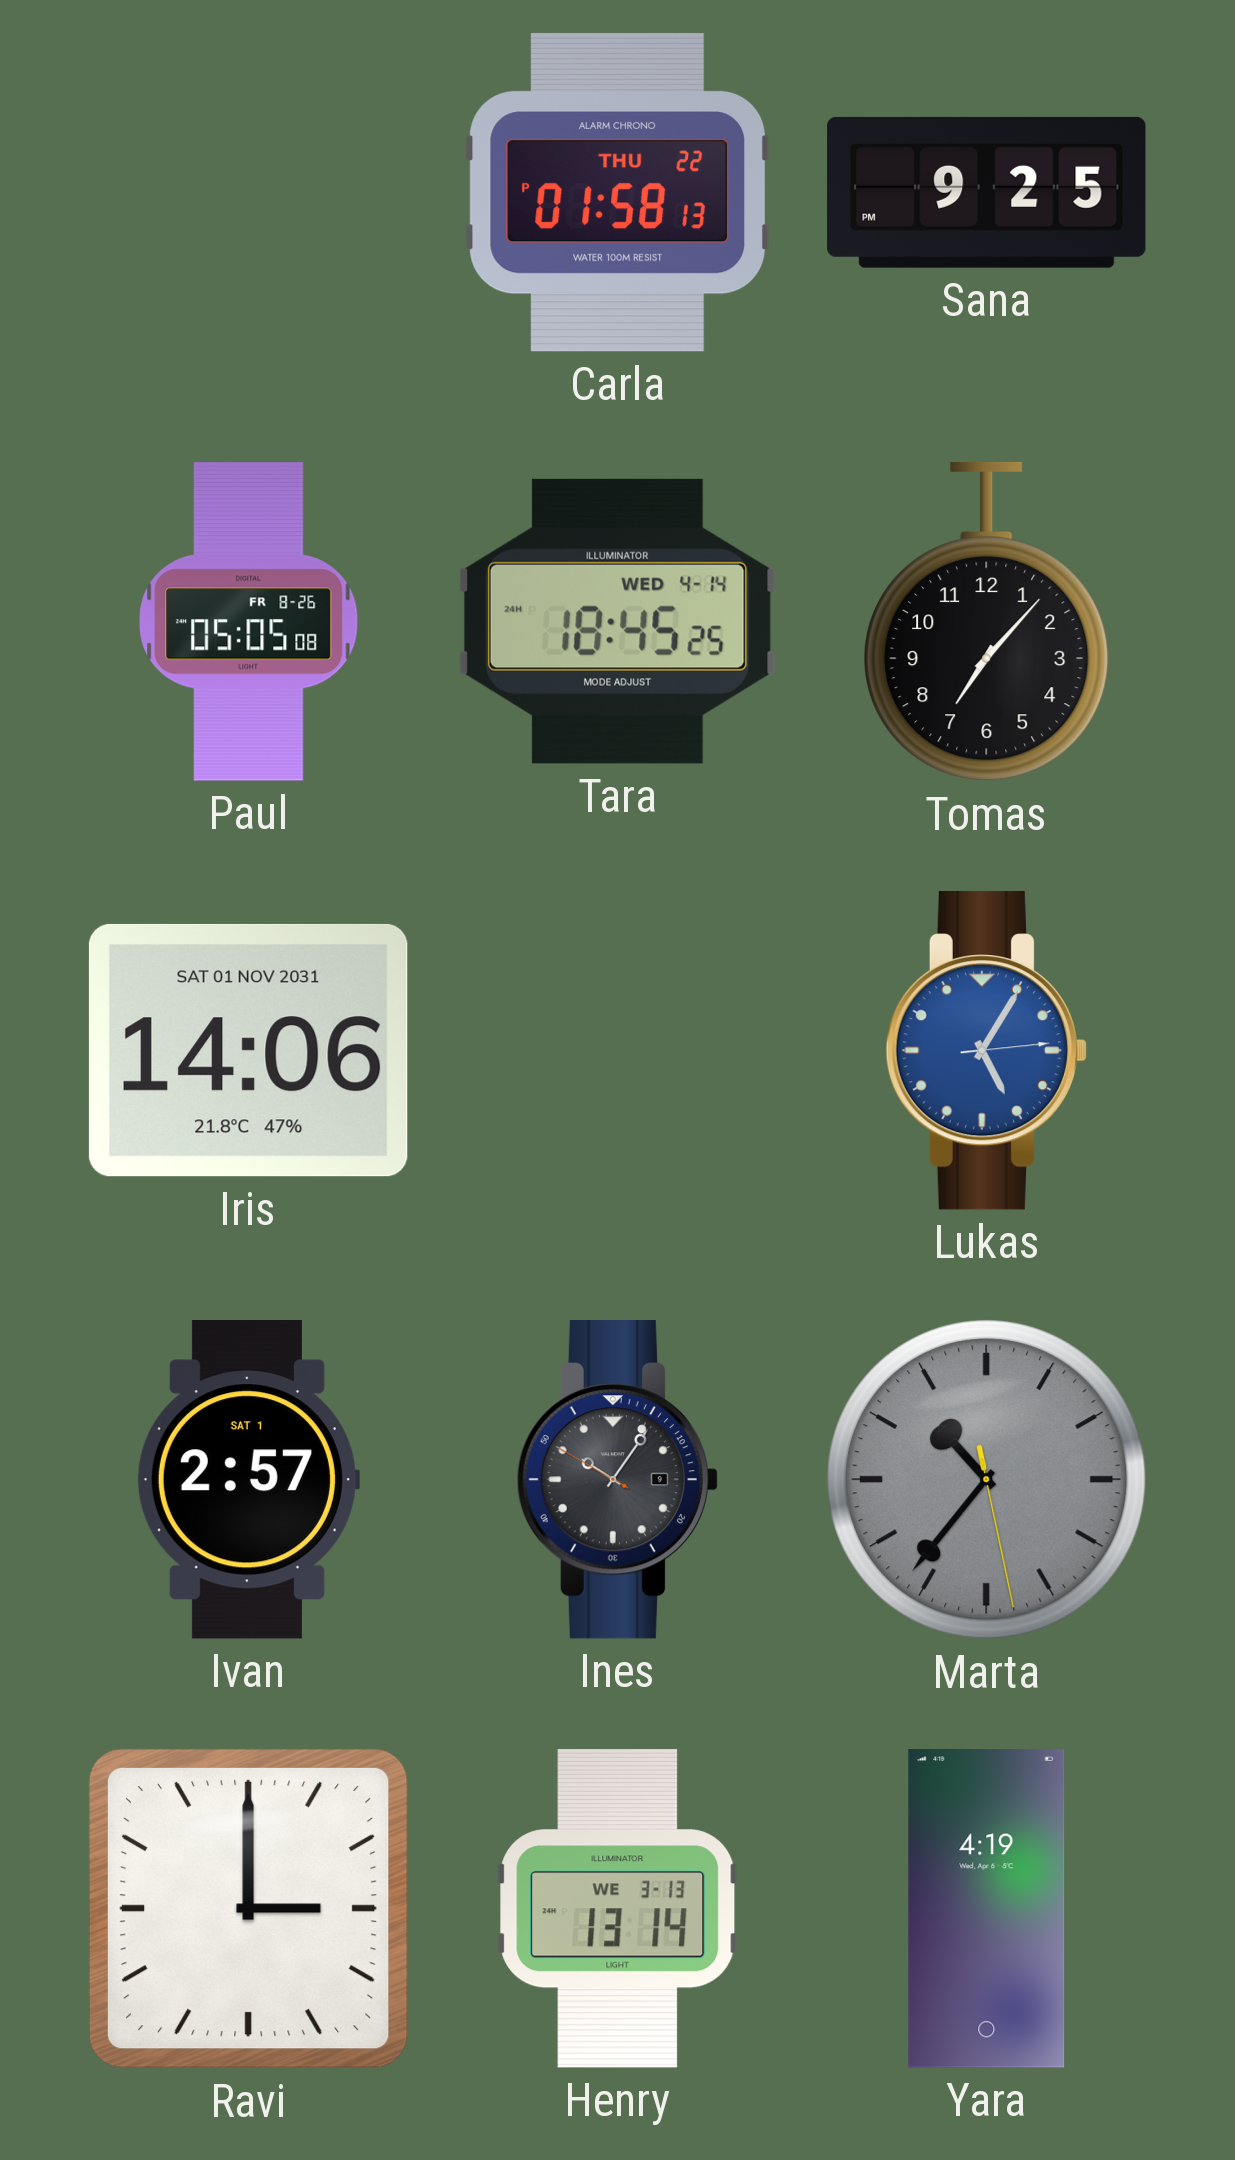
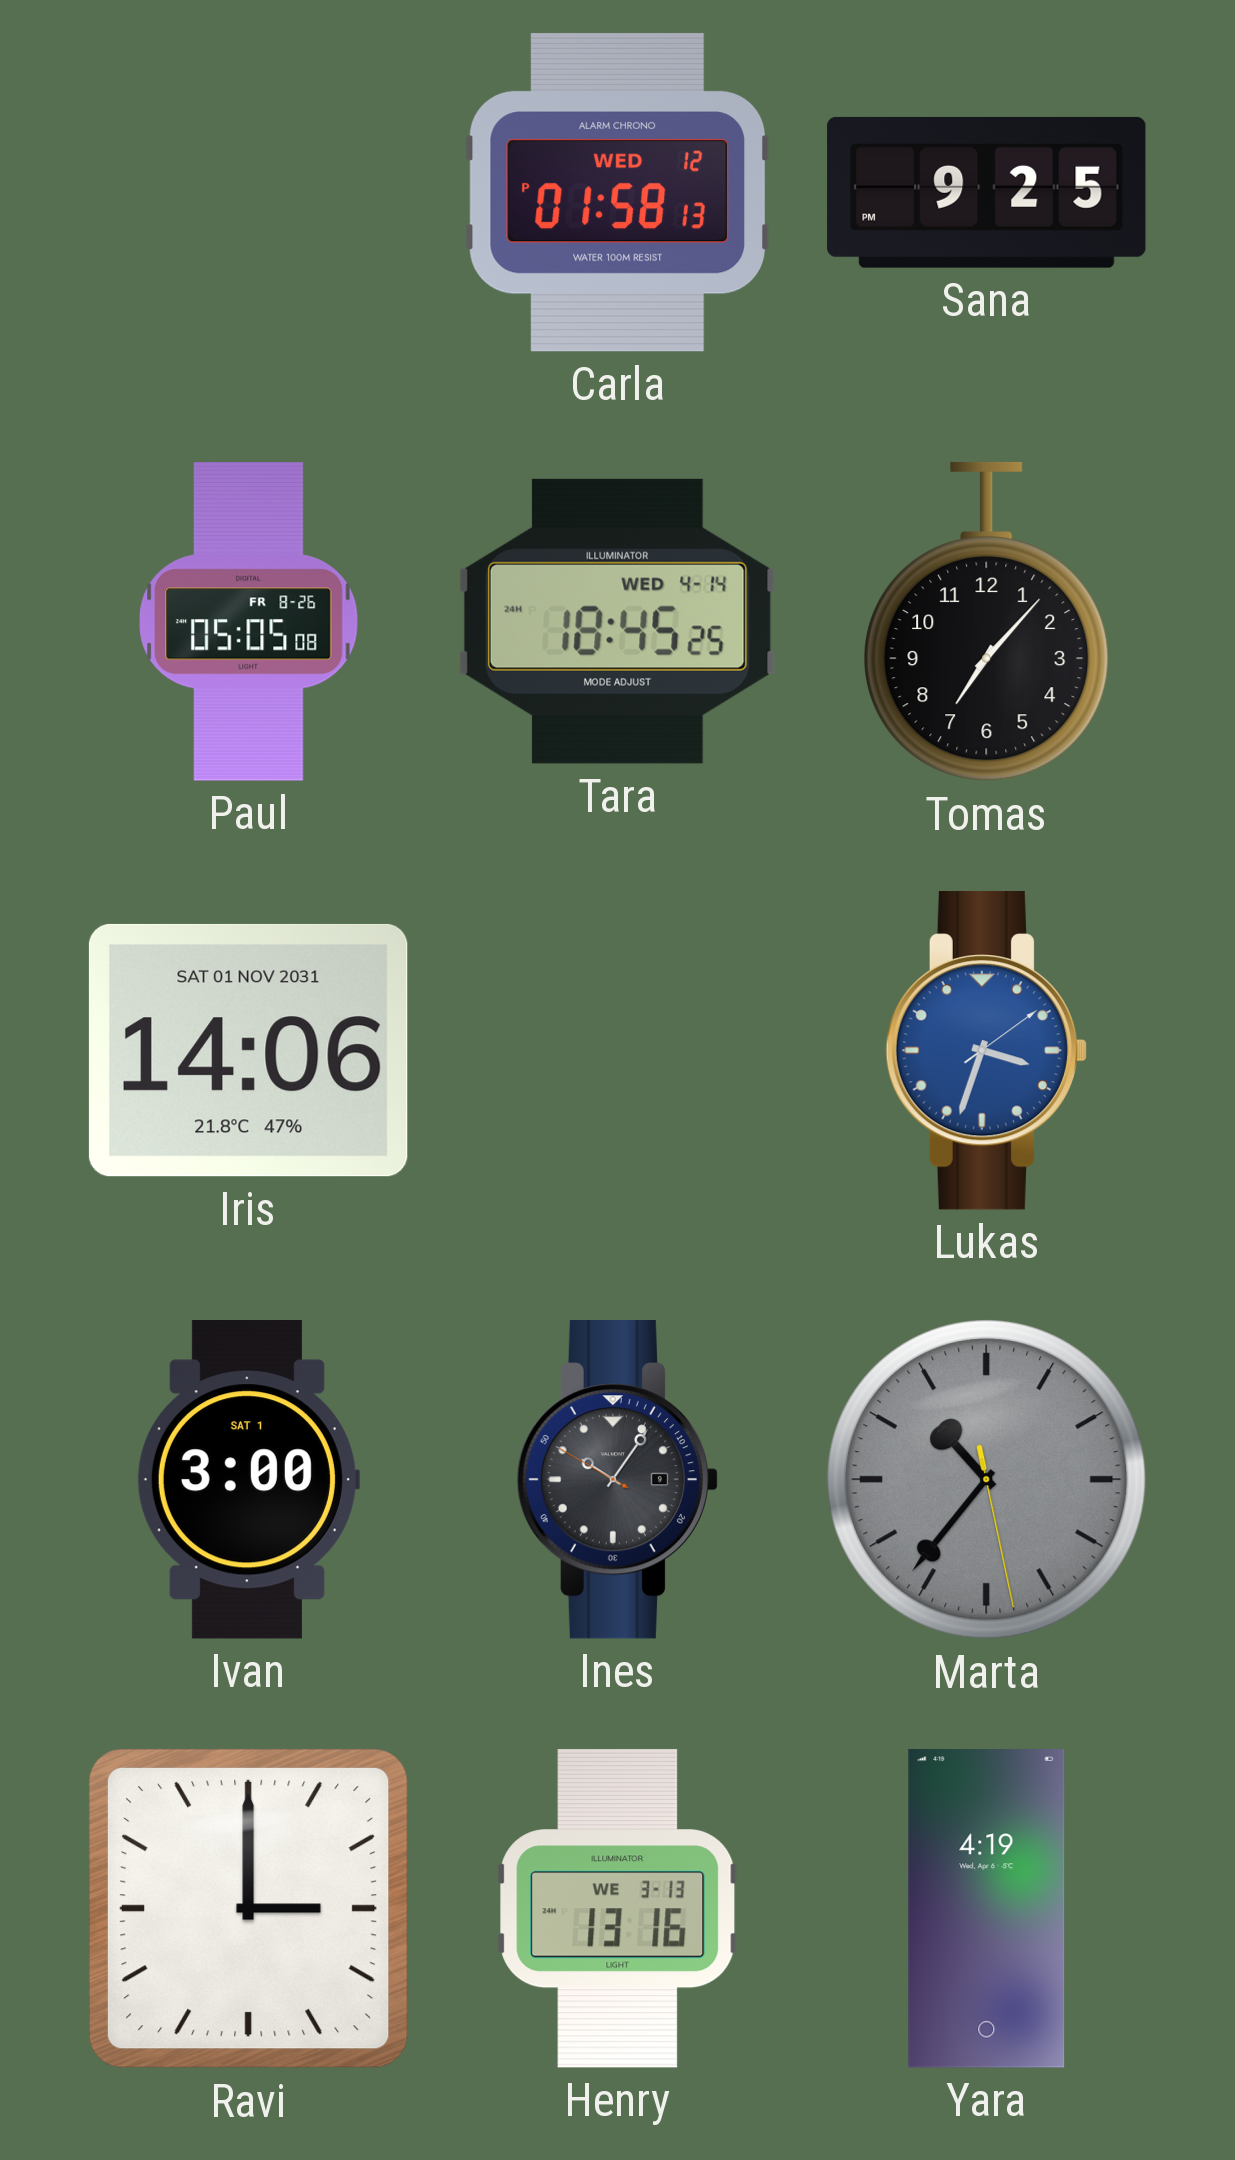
Carla date: THU 22 -> WED 12
Lukas: 5:05 -> 3:33
Ivan: 2:57 -> 3:00
Henry: 13:14 -> 13:16
